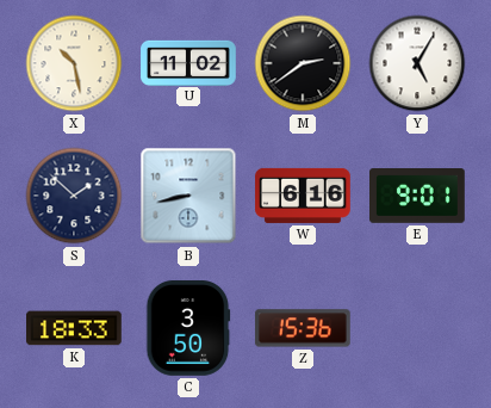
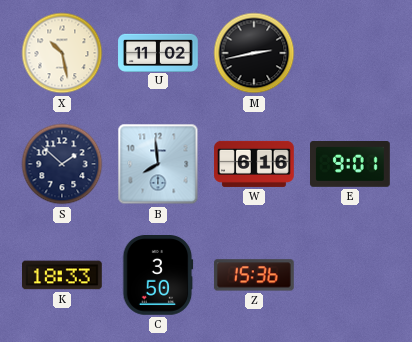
M: 2:39 -> 2:43
Y: 5:05 -> none
B: 8:43 -> 7:59
